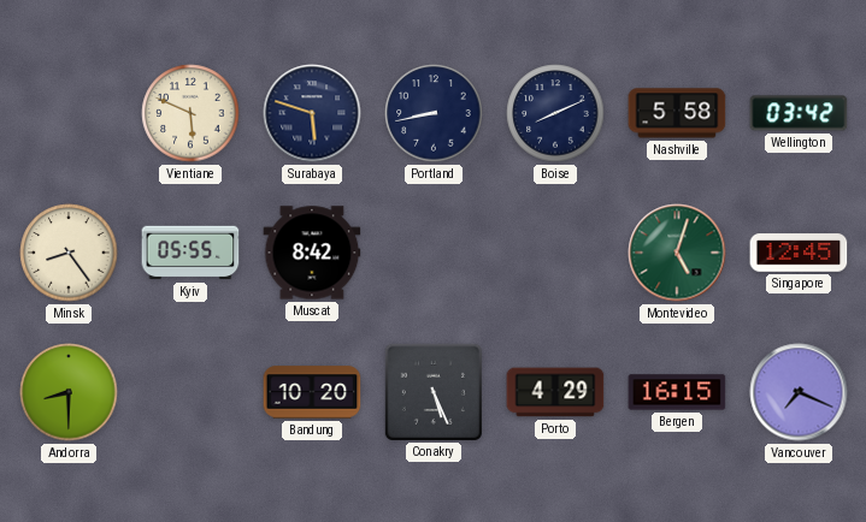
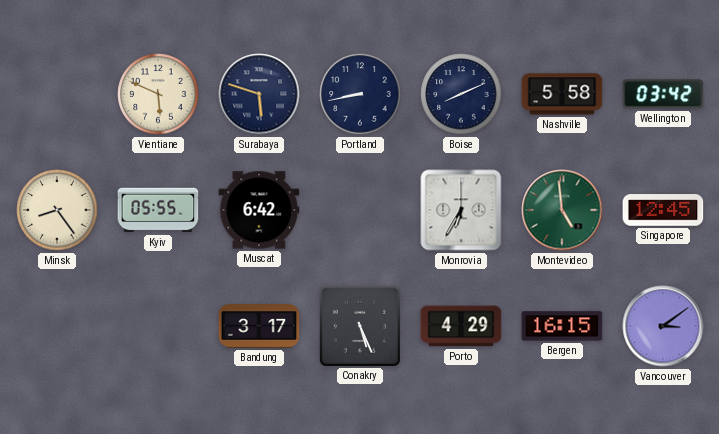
Muscat: 8:42 -> 6:42
Monrovia: none -> 6:35
Montevideo: 5:03 -> 4:59
Andorra: 8:30 -> none
Bandung: 10:20 -> 3:17
Vancouver: 7:19 -> 3:09
